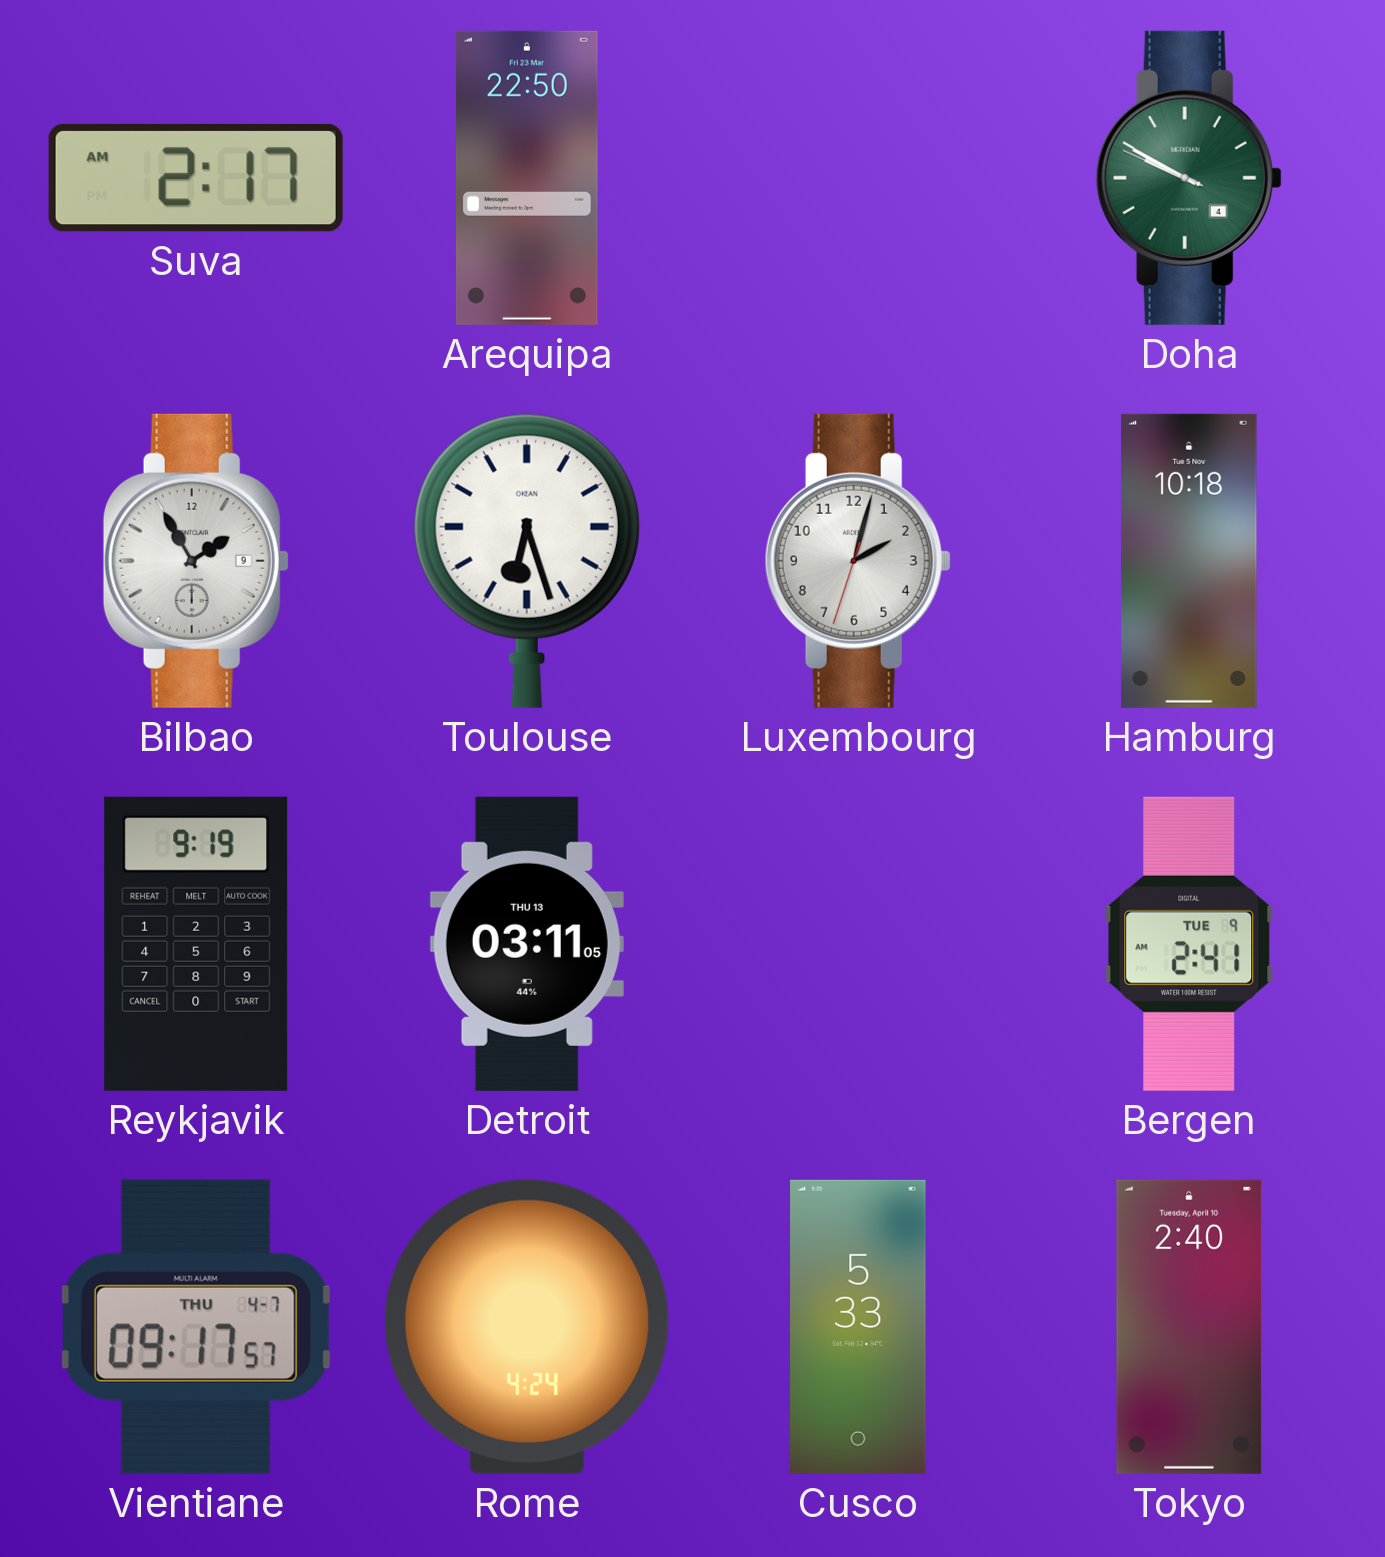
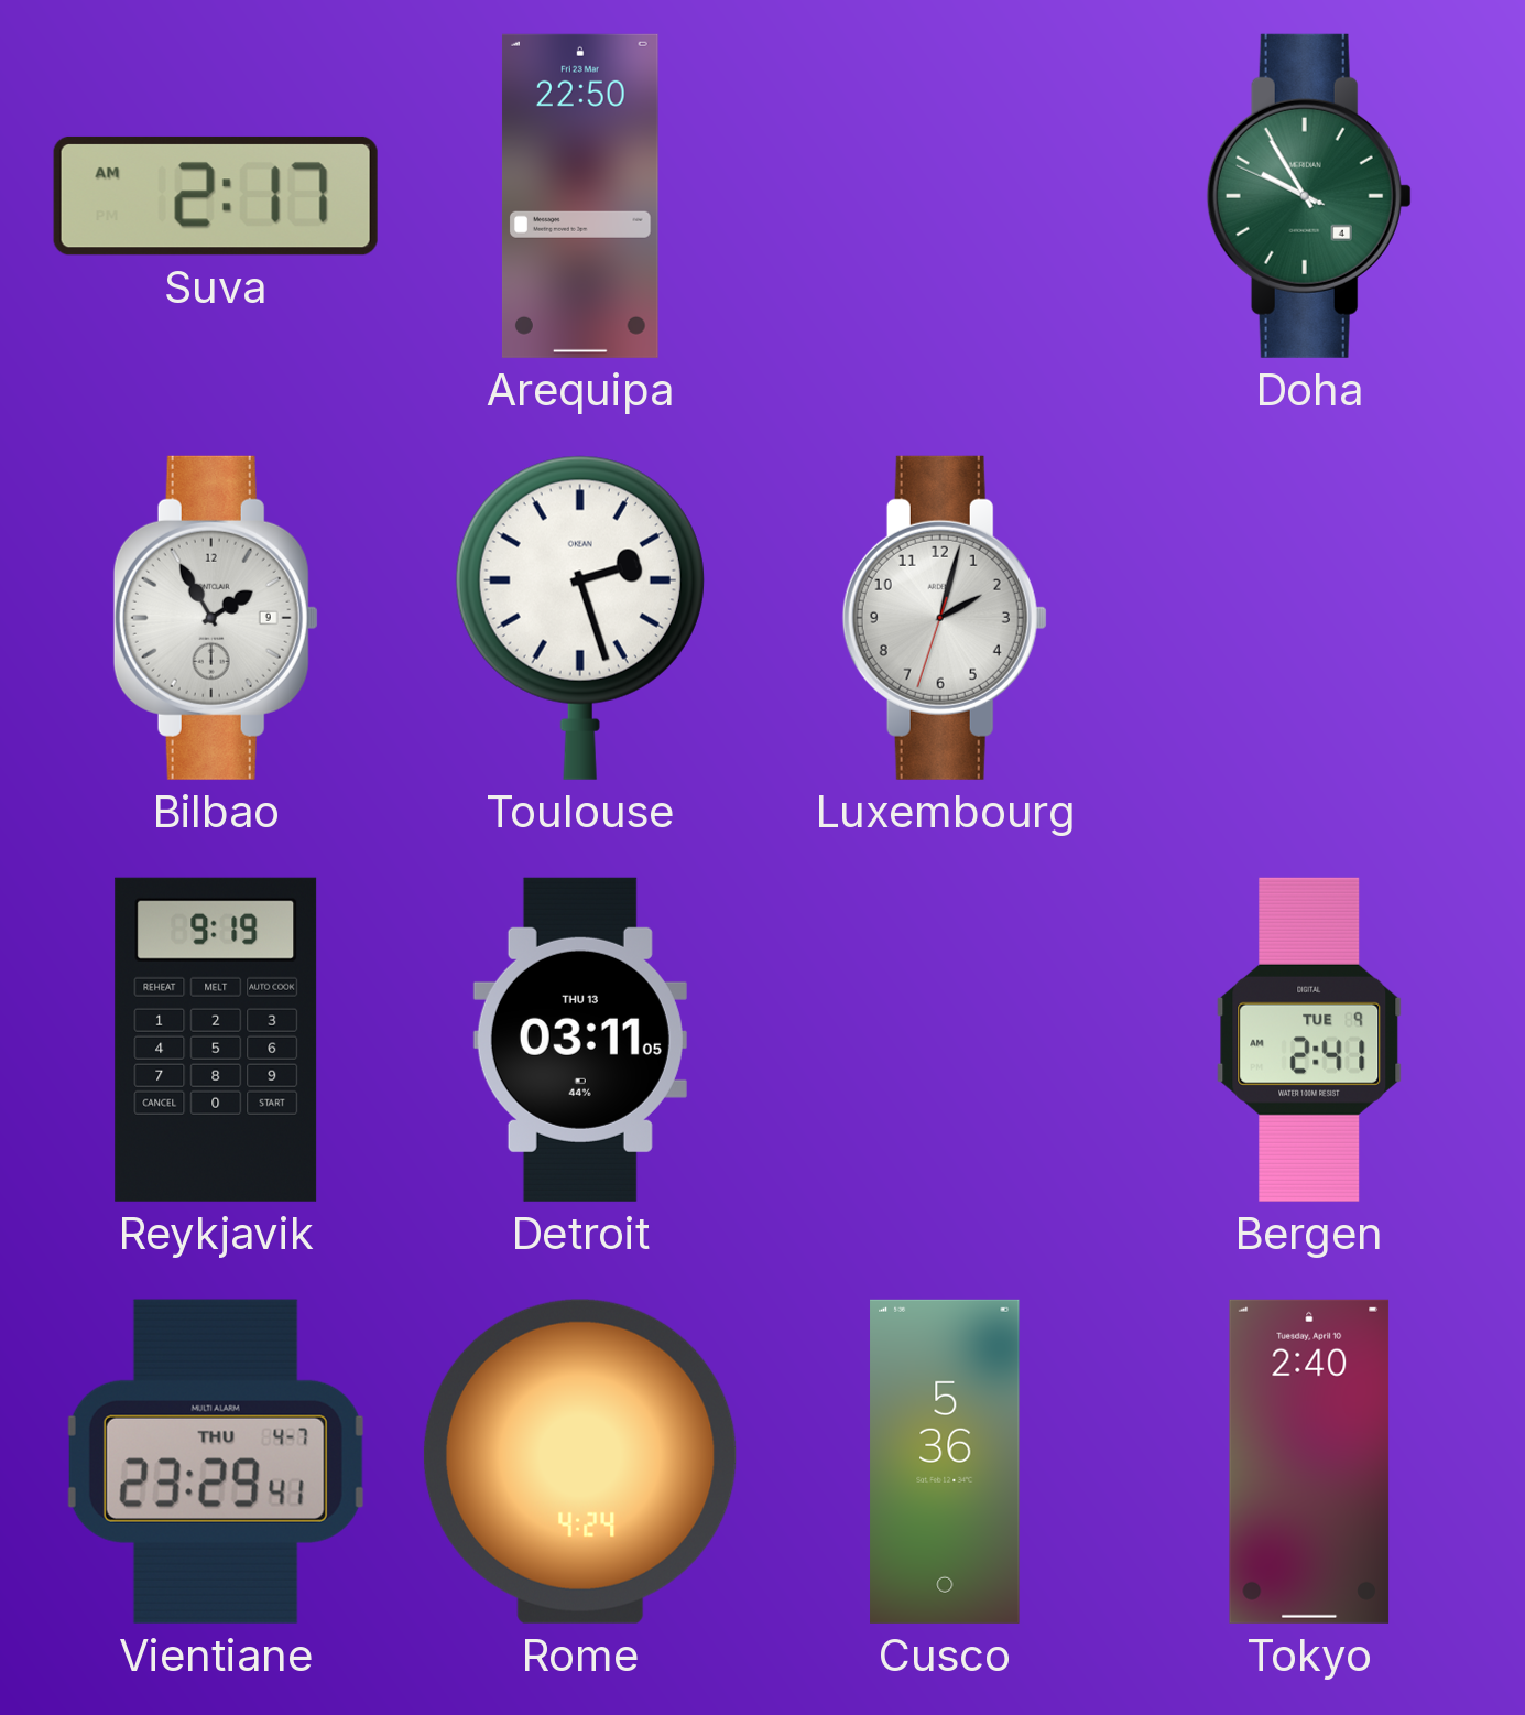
Doha: 9:49 -> 9:54
Toulouse: 6:27 -> 2:27
Hamburg: 10:18 -> none
Vientiane: 09:17 -> 23:29
Cusco: 5:33 -> 5:36
